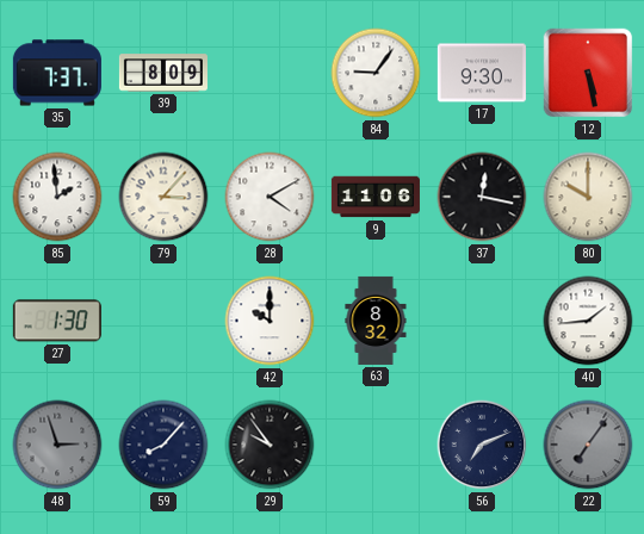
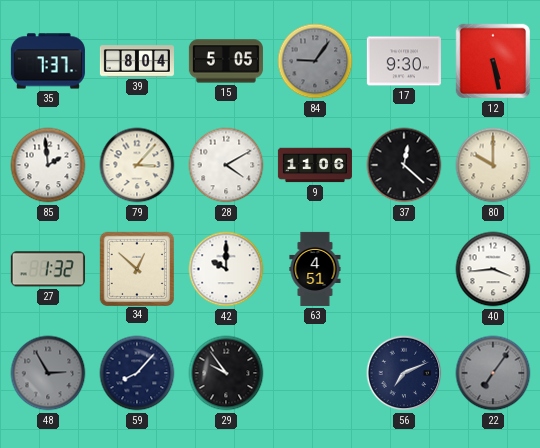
39: 8:09 -> 8:04
15: none -> 5:05
84 dial: white -> grey
37: 12:17 -> 12:22
27: 1:30 -> 1:32
34: none -> 12:52
63: 8:32 -> 4:51
40: 1:44 -> 3:44
48: 2:57 -> 2:55
